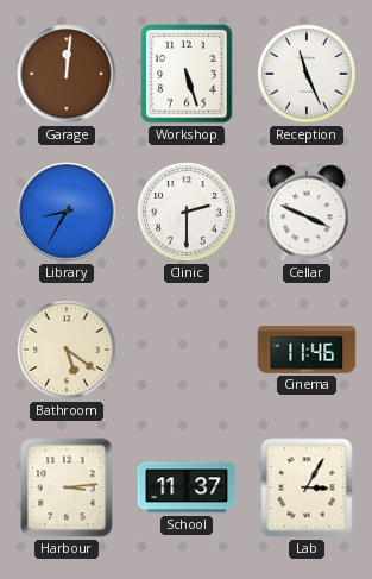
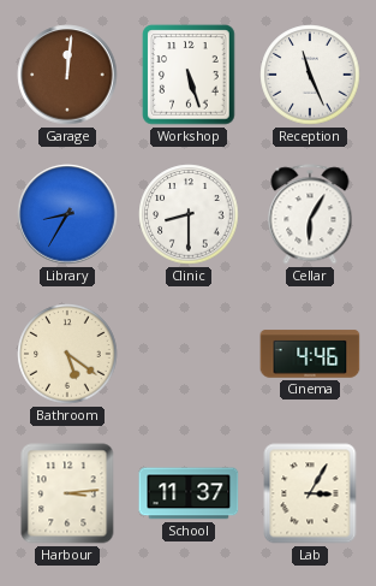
Clinic: 2:30 -> 8:30
Cellar: 3:49 -> 6:05
Cinema: 11:46 -> 4:46
